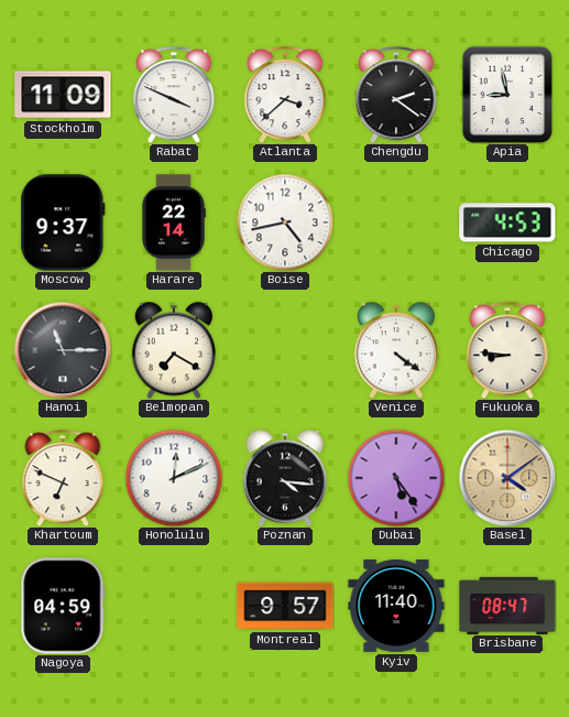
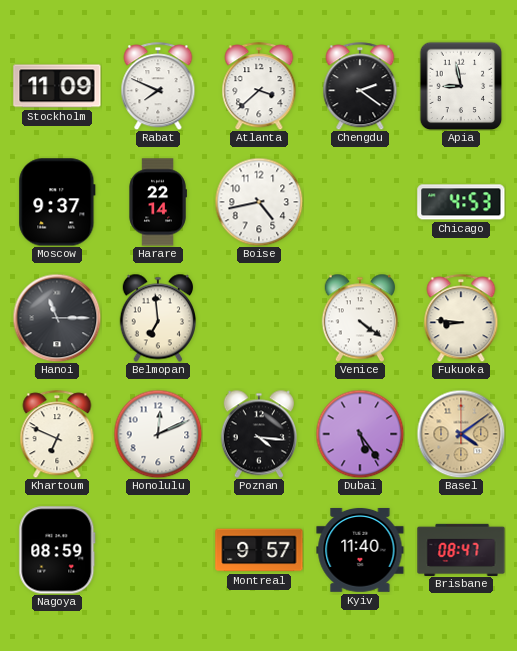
Rabat: 3:49 -> 7:49
Belmopan: 7:20 -> 6:59
Nagoya: 04:59 -> 08:59
